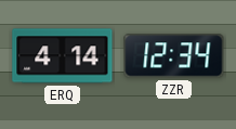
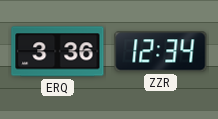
ERQ: 4:14 -> 3:36
